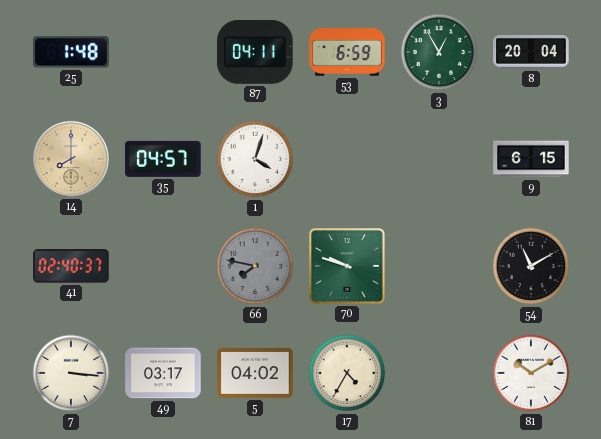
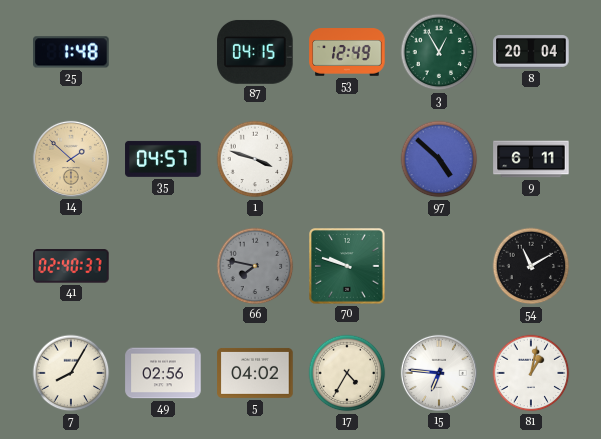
87: 04:11 -> 04:15
53: 6:59 -> 12:49
14: 8:00 -> 1:52
1: 4:03 -> 3:48
97: none -> 4:52
9: 6:15 -> 6:11
7: 3:16 -> 8:05
49: 03:17 -> 02:56
15: none -> 6:46
81: 10:10 -> 1:02
